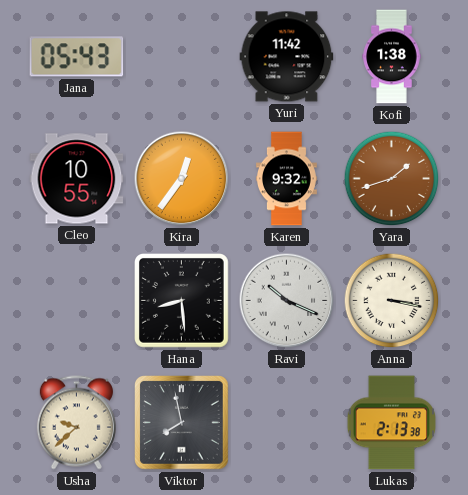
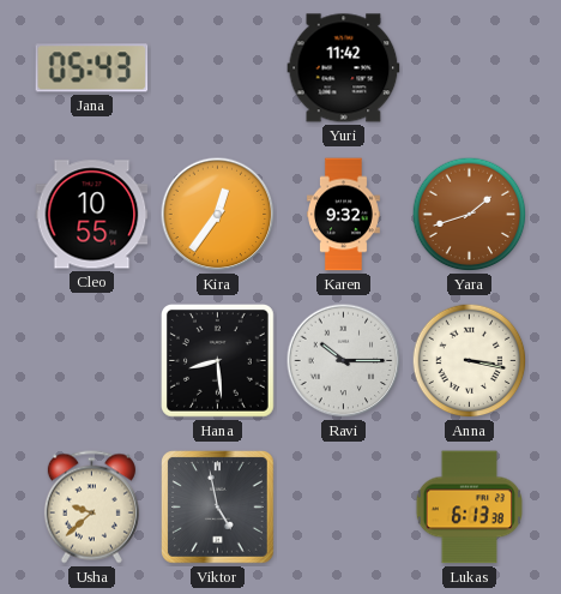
Kofi: 1:38 -> none
Ravi: 10:19 -> 10:15
Viktor: 7:58 -> 4:58
Lukas: 2:13 -> 6:13
